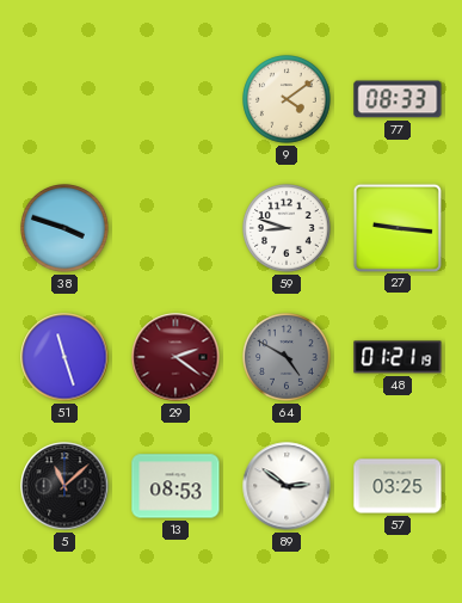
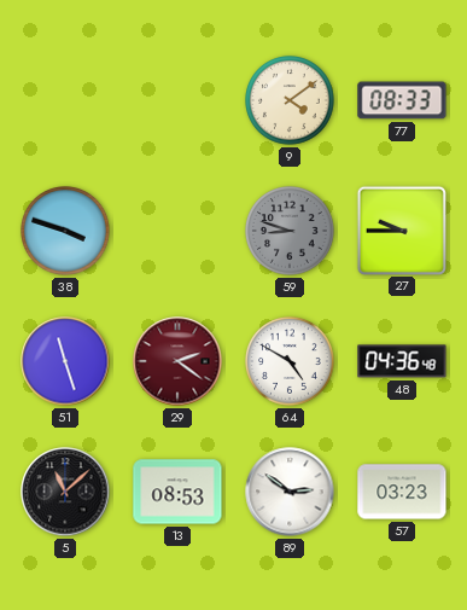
59 dial: white -> grey
27: 9:16 -> 9:45
64 dial: grey -> white
48: 01:21 -> 04:36
57: 03:25 -> 03:23
